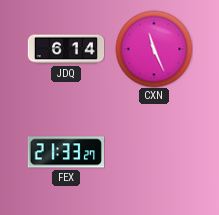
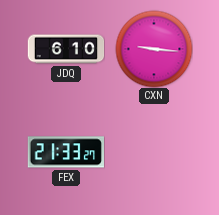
JDQ: 6:14 -> 6:10
CXN: 11:26 -> 9:16
